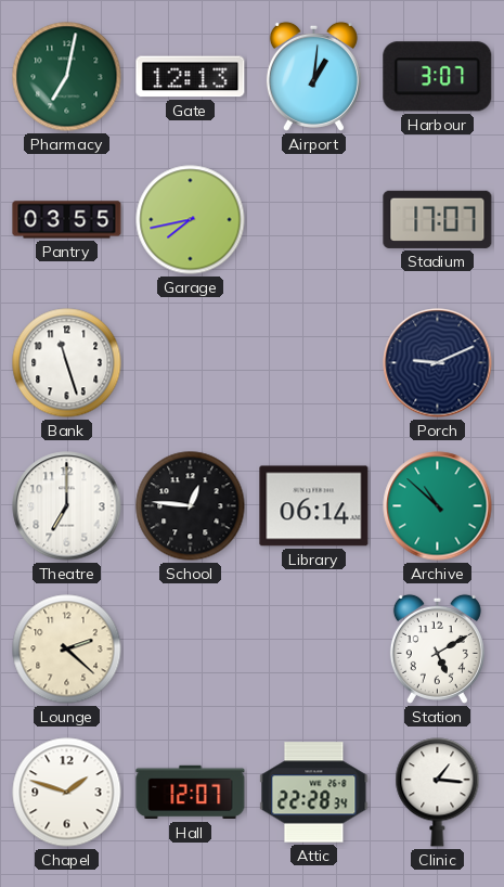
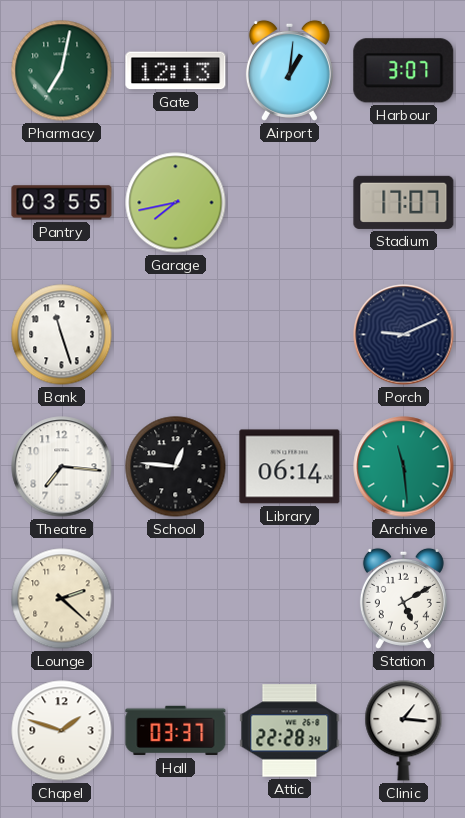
Theatre: 7:00 -> 7:16
Archive: 10:52 -> 11:29
Hall: 12:07 -> 03:37
